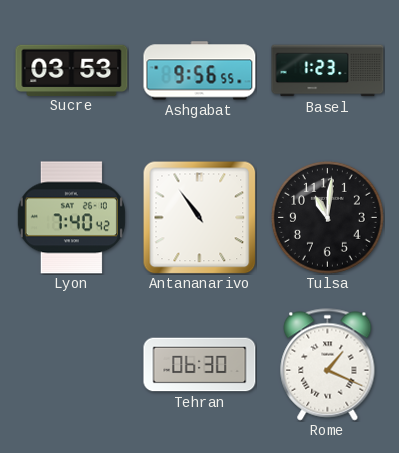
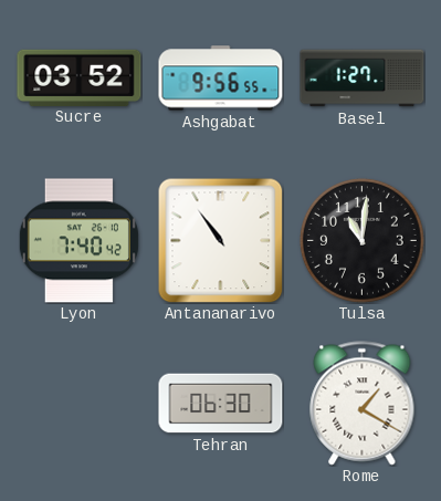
Sucre: 03:53 -> 03:52
Basel: 1:23 -> 1:27
Rome: 1:19 -> 1:20
